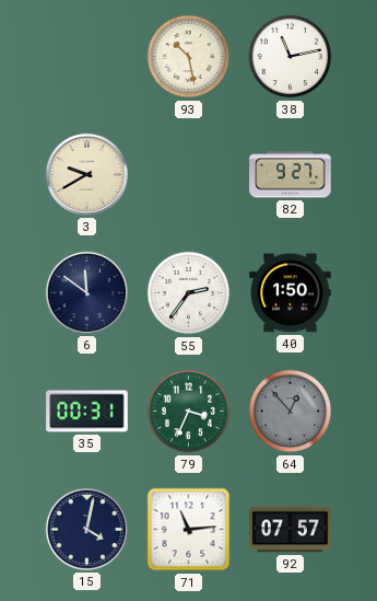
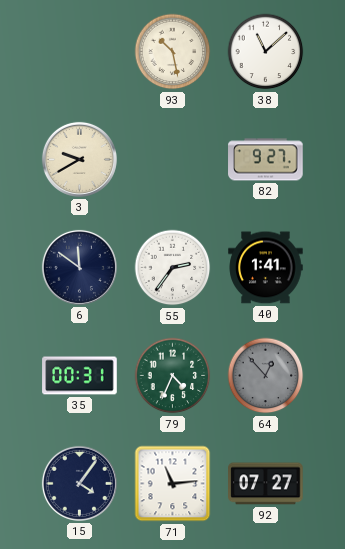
38: 11:13 -> 11:08
40: 1:50 -> 1:41
79: 3:34 -> 4:34
15: 4:02 -> 4:06
92: 07:57 -> 07:27
